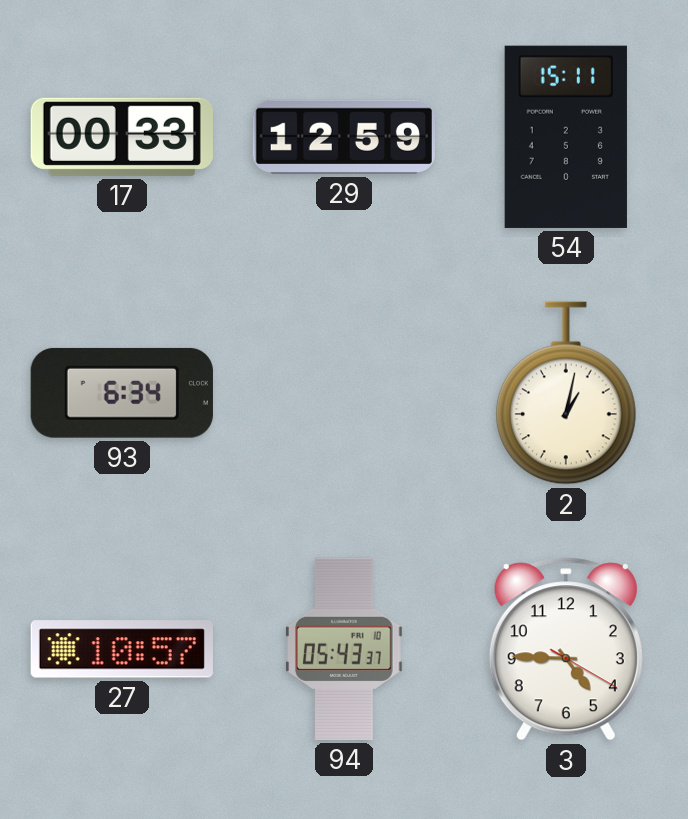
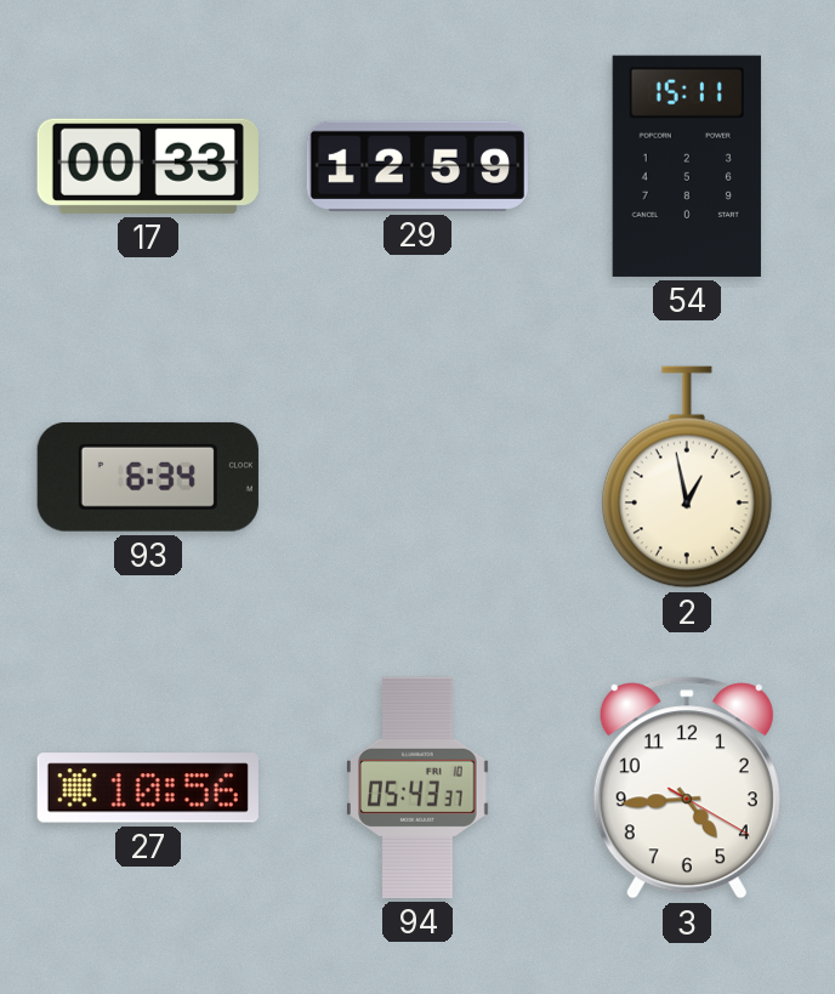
2: 1:02 -> 12:58
27: 10:57 -> 10:56
3: 4:45 -> 4:44
